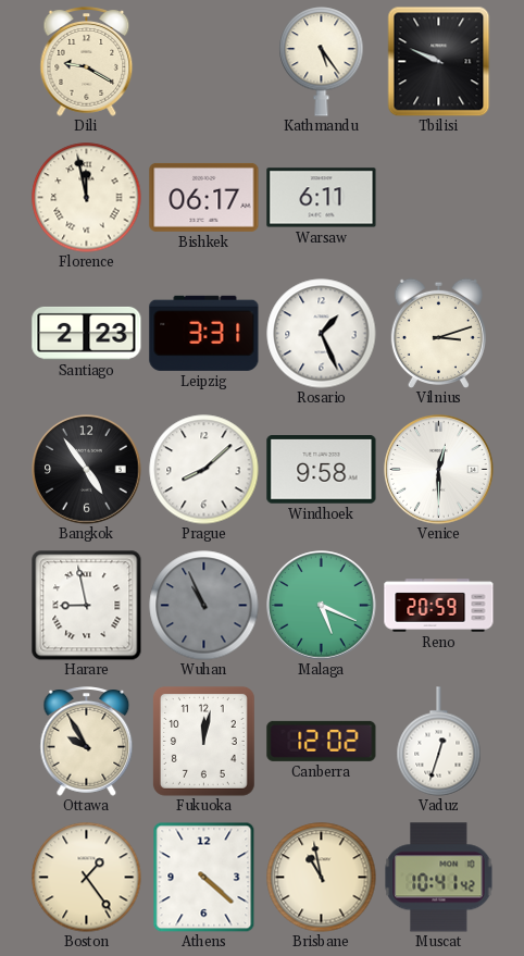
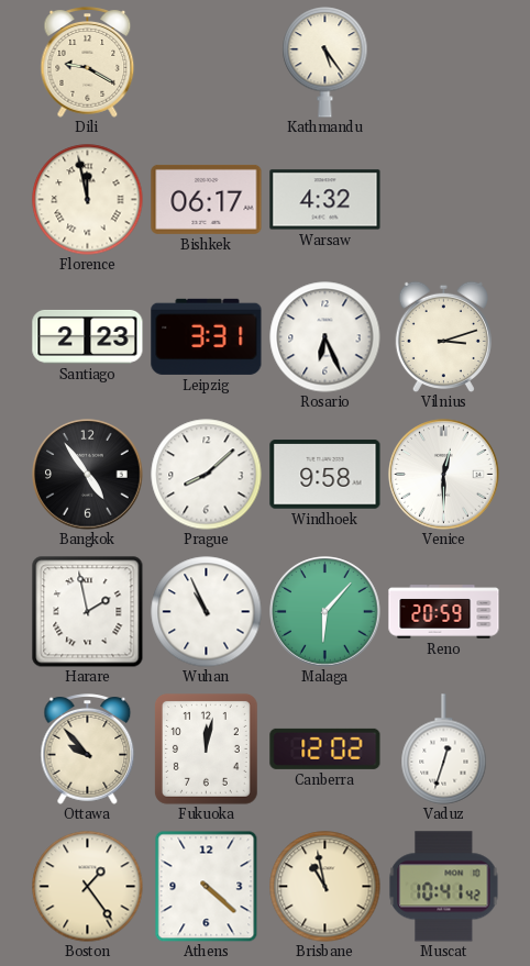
Tbilisi: 9:49 -> none
Warsaw: 6:11 -> 4:32
Rosario: 1:26 -> 6:26
Harare: 8:58 -> 1:58
Wuhan dial: grey -> white
Malaga: 5:19 -> 6:07
Ottawa: 9:55 -> 9:53
